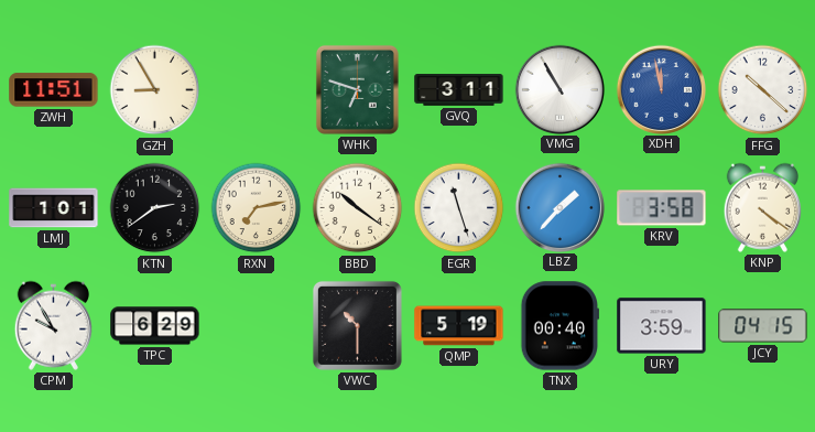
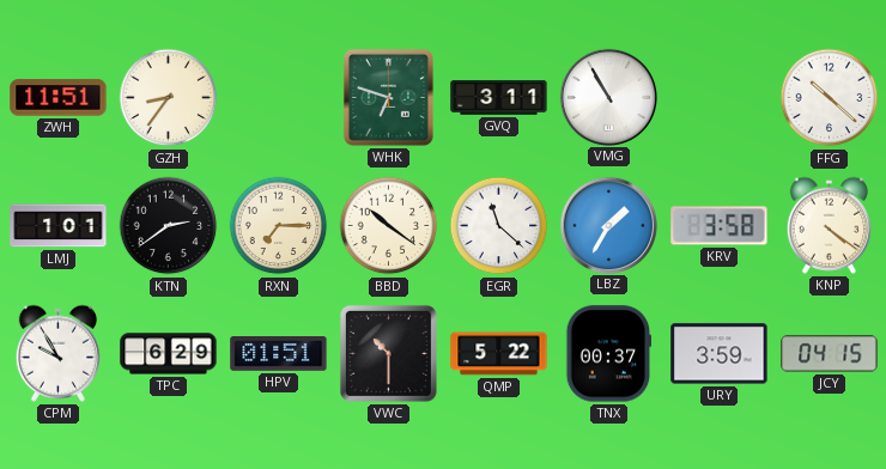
GZH: 8:55 -> 8:36
XDH: 11:58 -> none
RXN: 7:13 -> 7:15
EGR: 11:27 -> 11:22
LBZ: 1:37 -> 1:35
HPV: none -> 01:51
QMP: 5:19 -> 5:22
TNX: 00:40 -> 00:37
